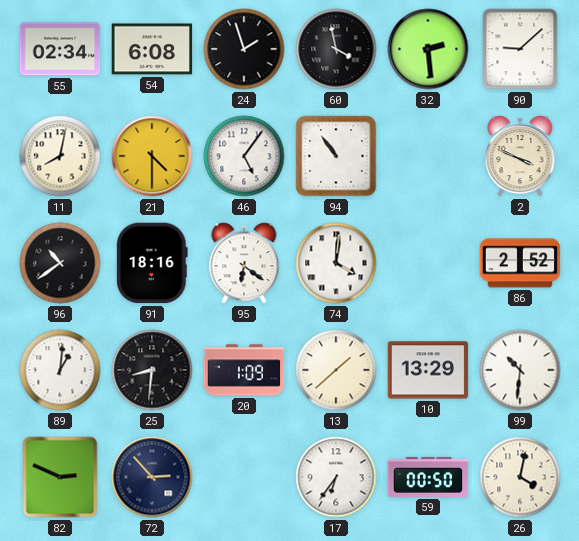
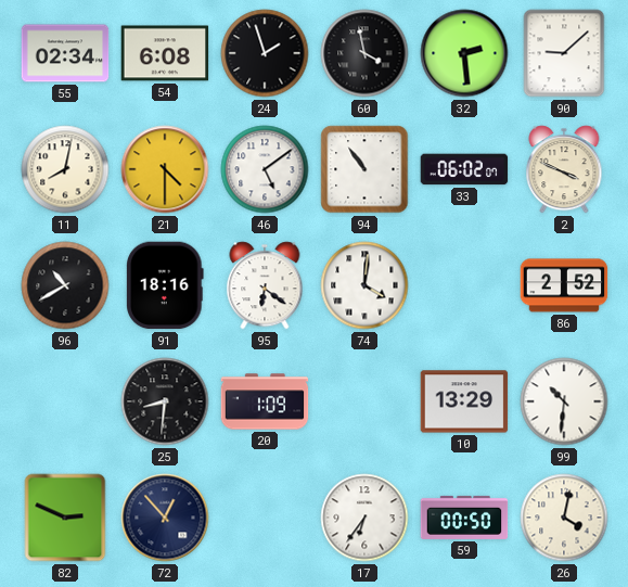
46: 5:06 -> 5:09
33: none -> 06:02
96: 10:39 -> 10:40
89: 1:01 -> none
13: 1:38 -> none
72: 2:53 -> 12:53
